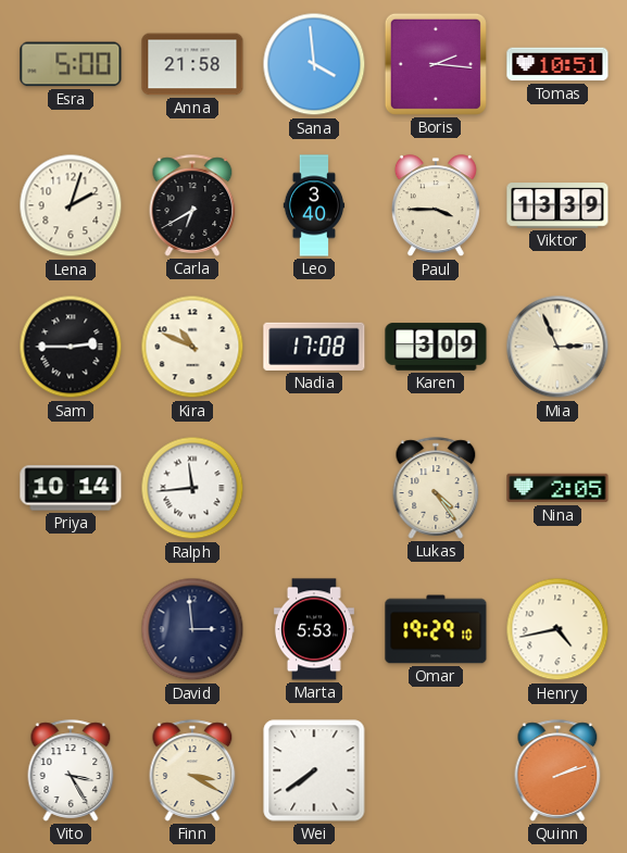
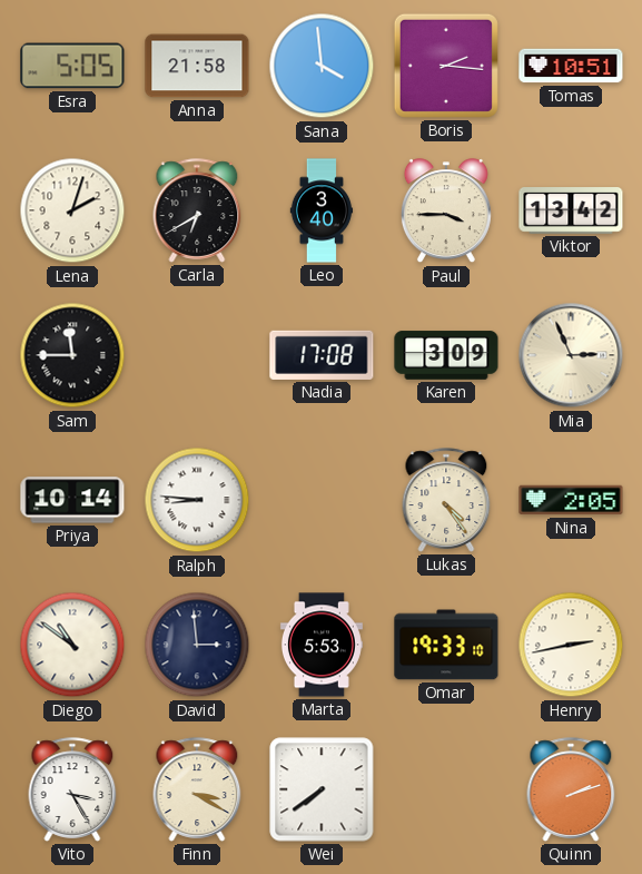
Esra: 5:00 -> 5:05
Viktor: 13:39 -> 13:42
Sam: 2:45 -> 11:45
Kira: 10:49 -> none
Ralph: 11:44 -> 8:46
Diego: none -> 10:51
Omar: 19:29 -> 19:33
Henry: 4:43 -> 2:43
